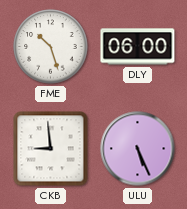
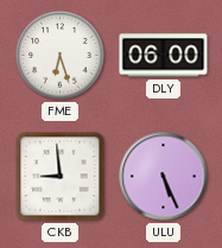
FME: 10:27 -> 6:27
